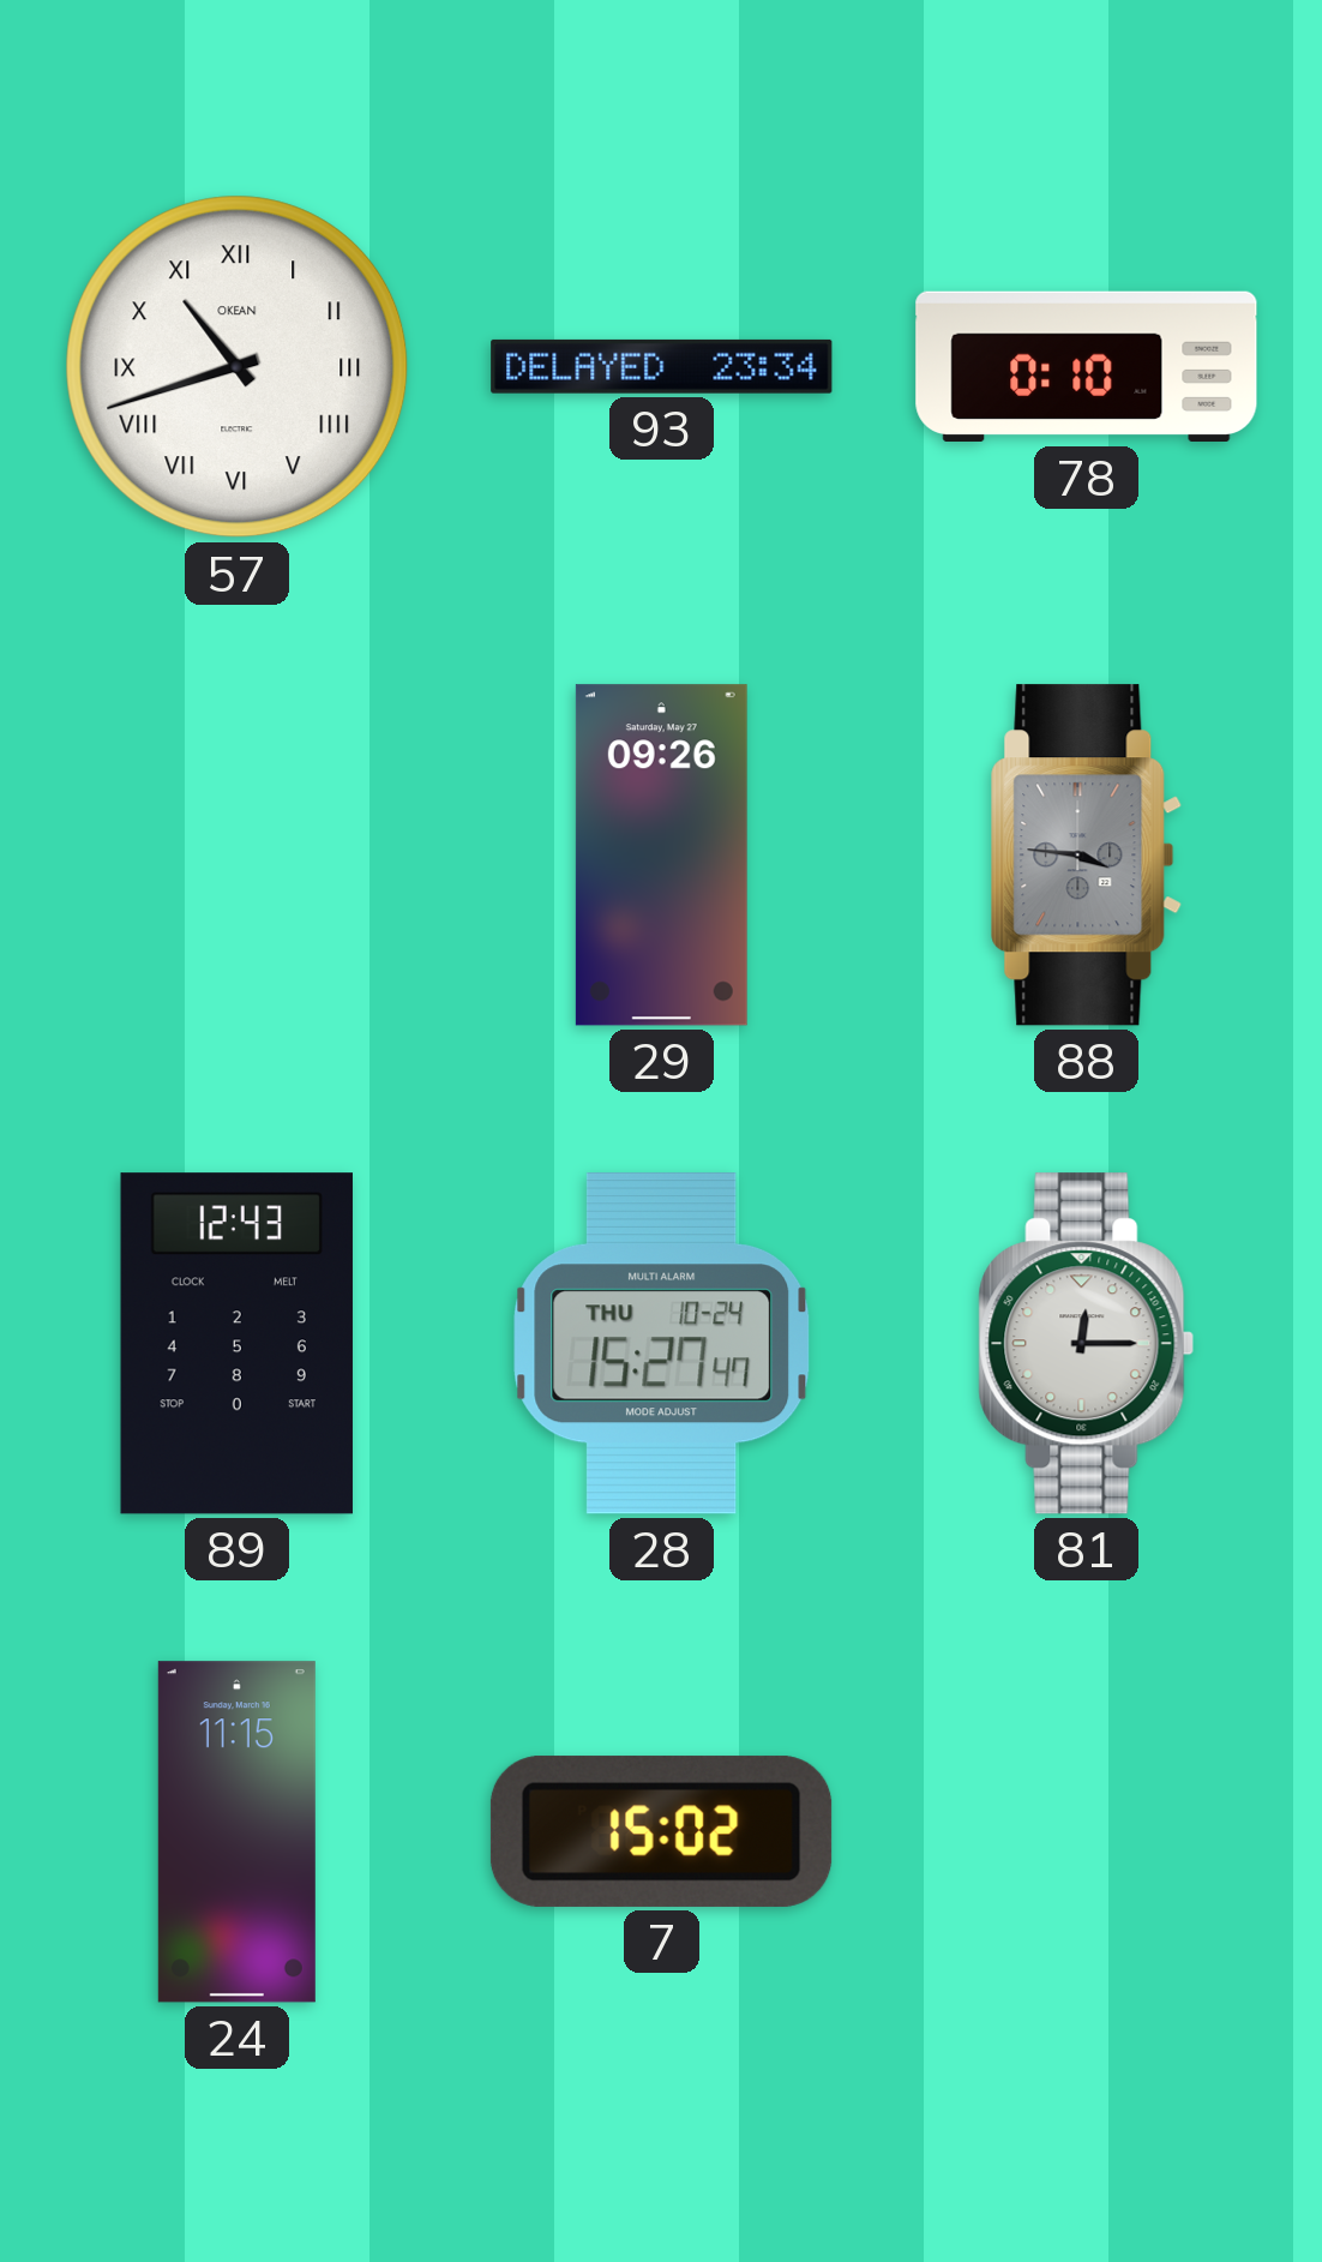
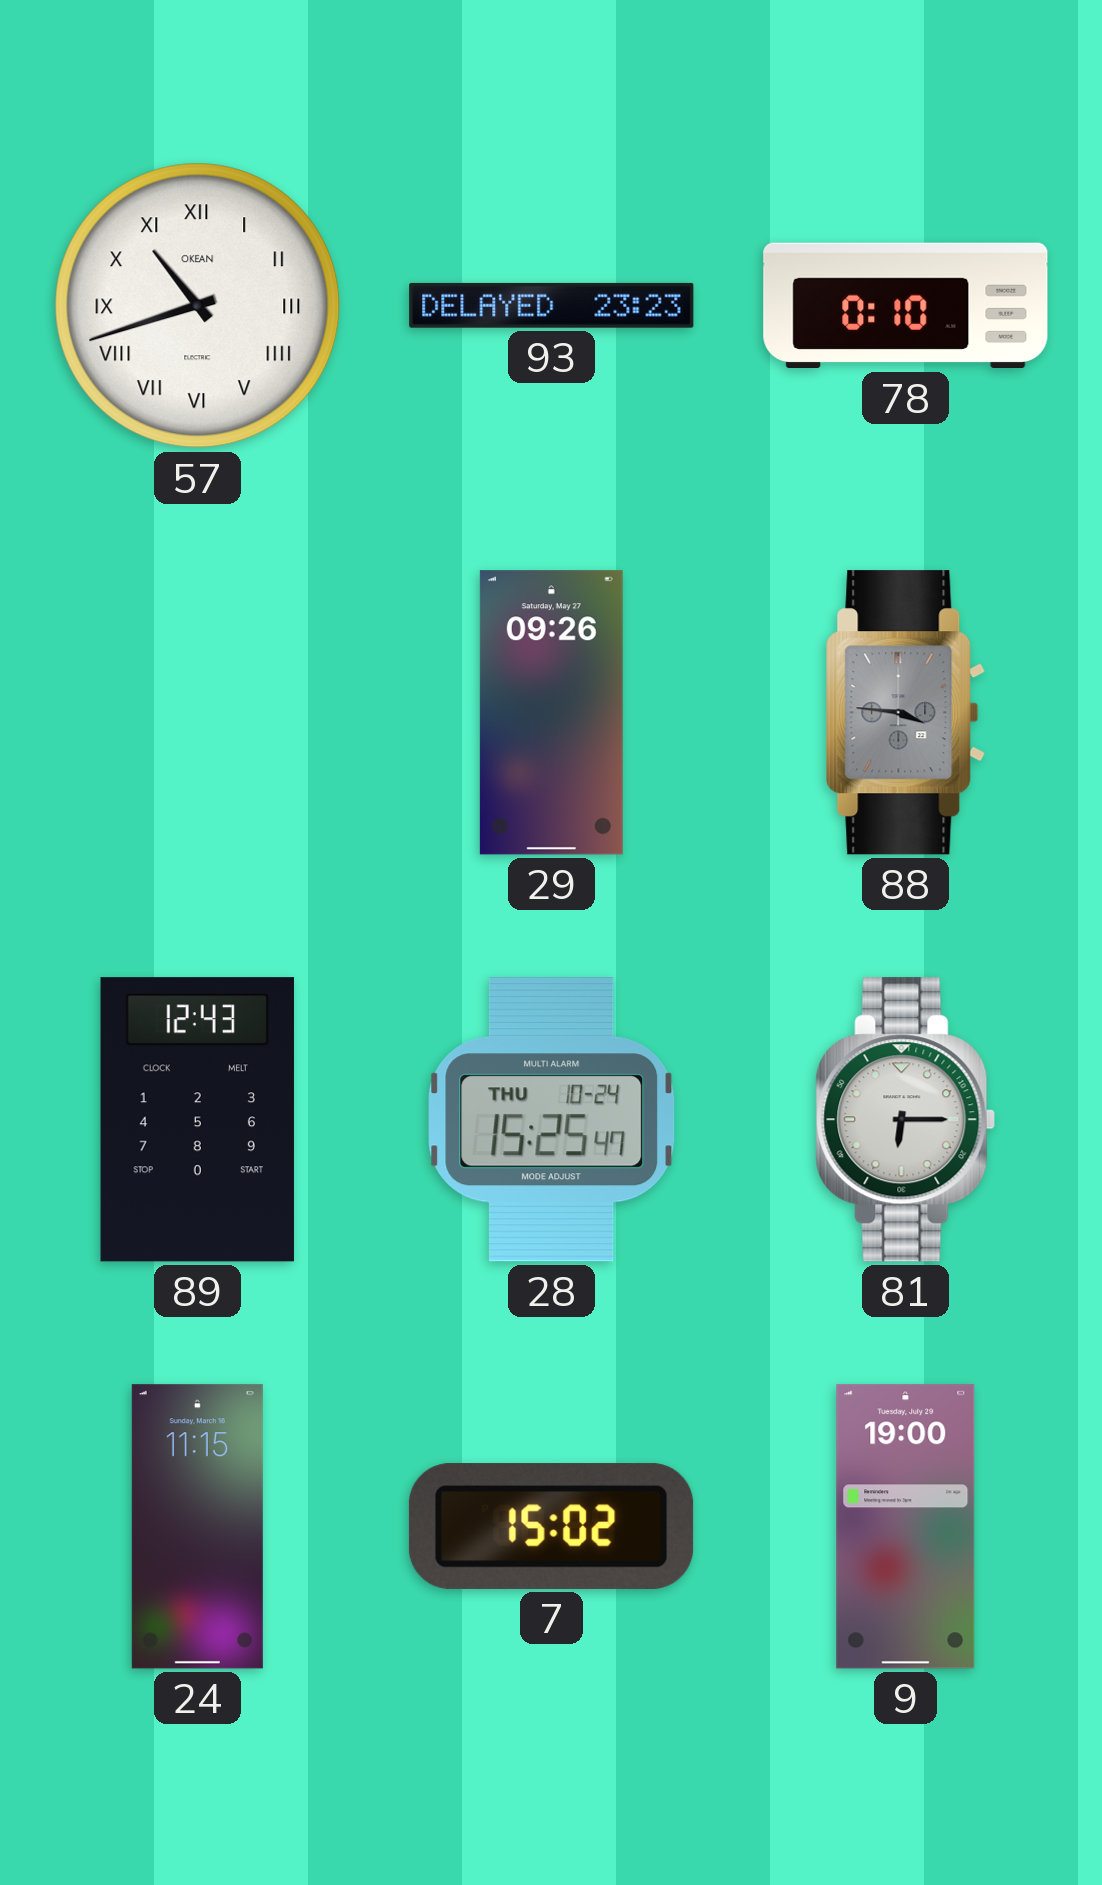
93: 23:34 -> 23:23
28: 15:27 -> 15:25
81: 12:15 -> 6:15
9: none -> 19:00
